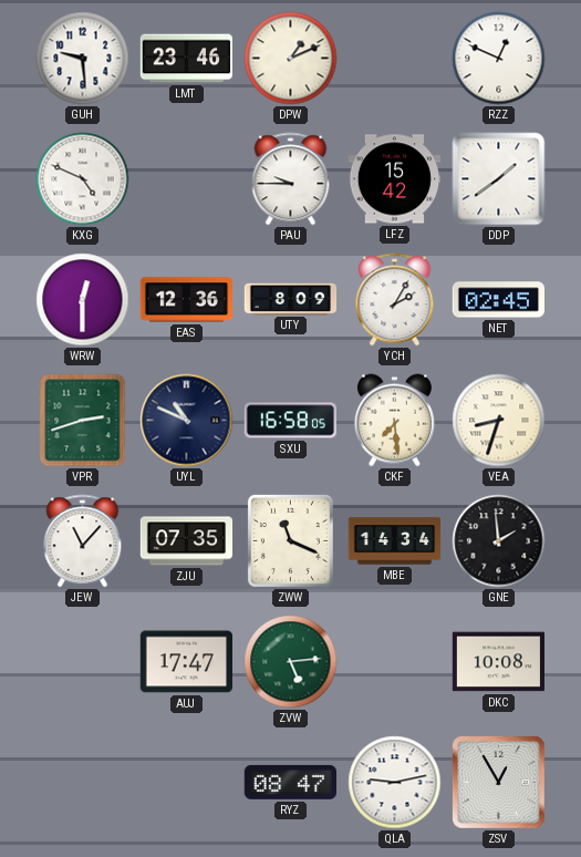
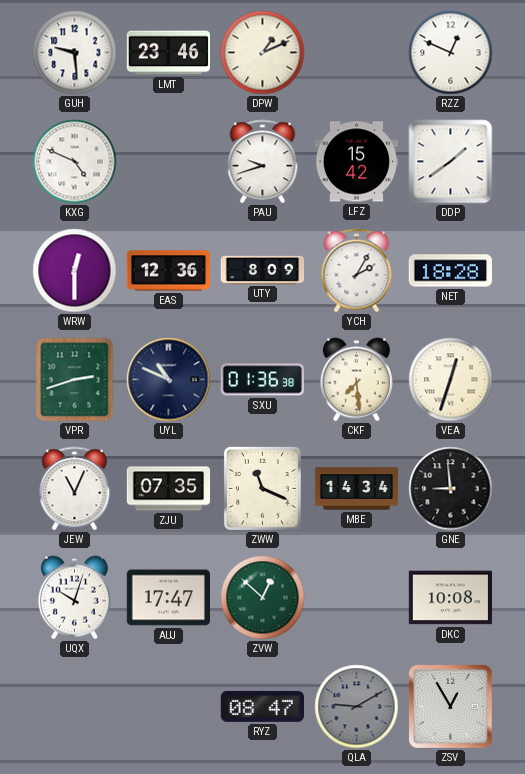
PAU: 9:45 -> 9:42
NET: 02:45 -> 18:28
SXU: 16:58 -> 01:36
VEA: 8:33 -> 12:33
JEW: 11:07 -> 11:04
GNE: 1:59 -> 8:59
UQX: none -> 10:03
ZVW: 5:14 -> 12:52
QLA: 9:13 -> 9:10
QLA dial: white -> grey
